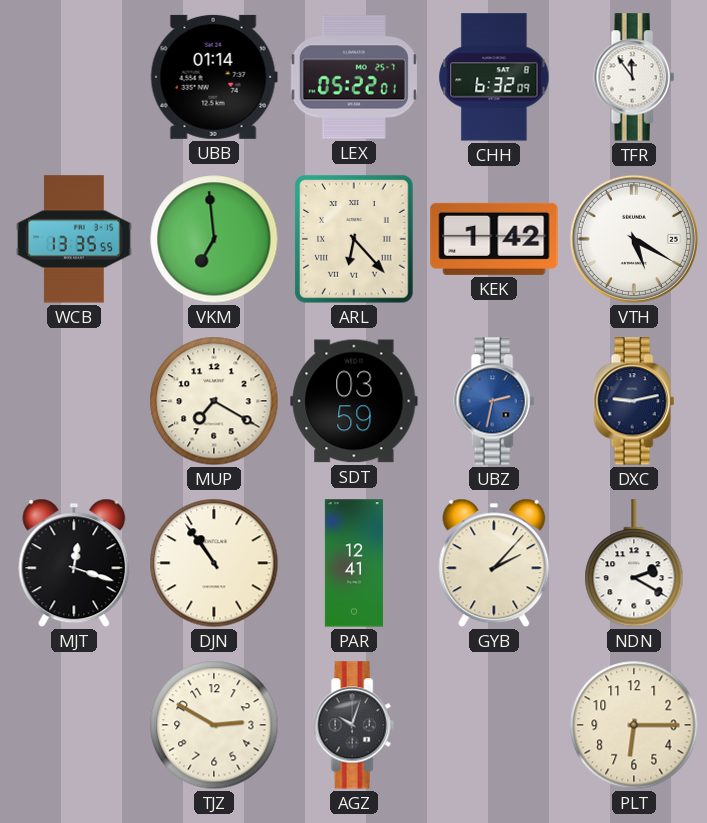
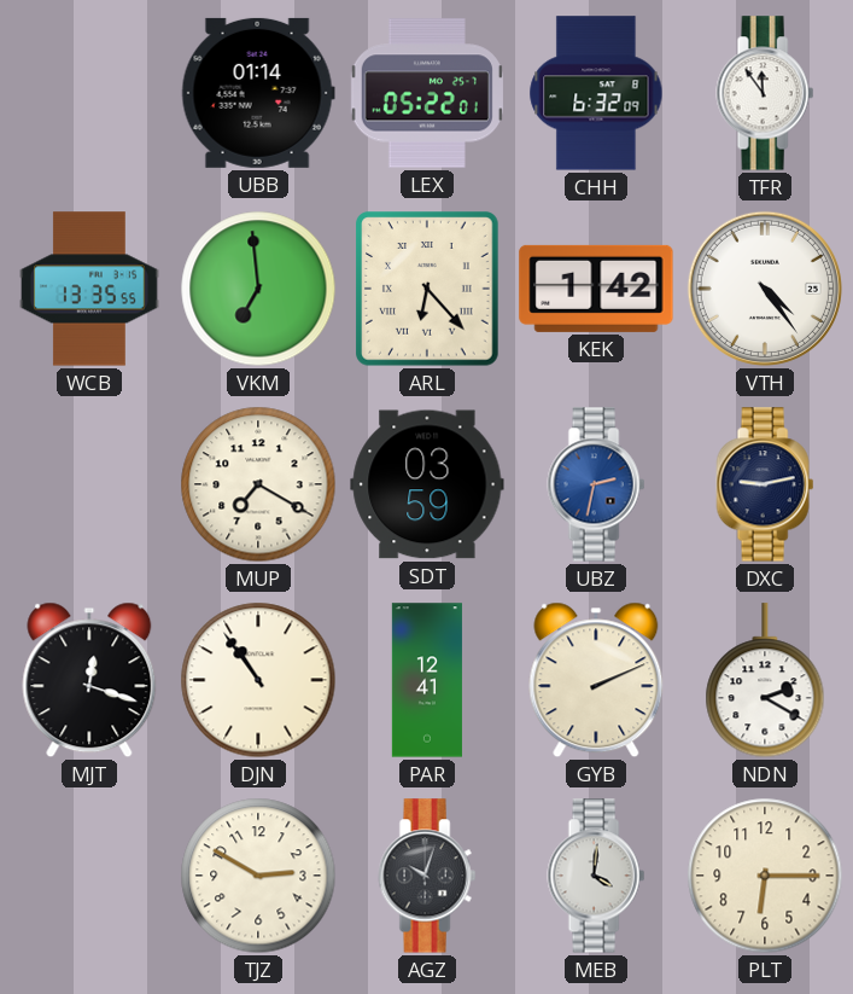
VTH: 5:20 -> 4:24
GYB: 2:07 -> 2:11
MEB: none -> 4:01
